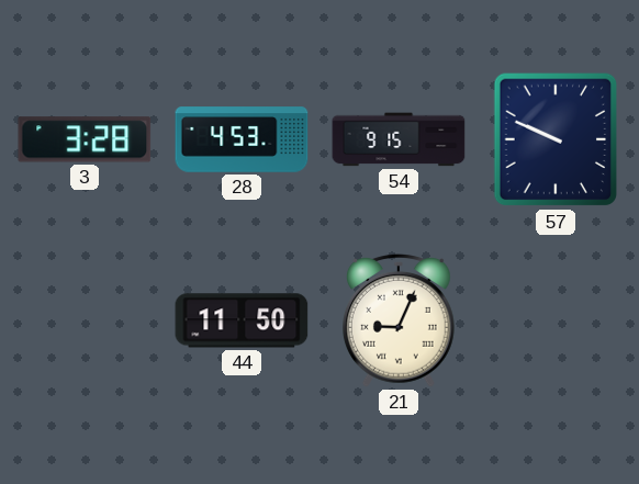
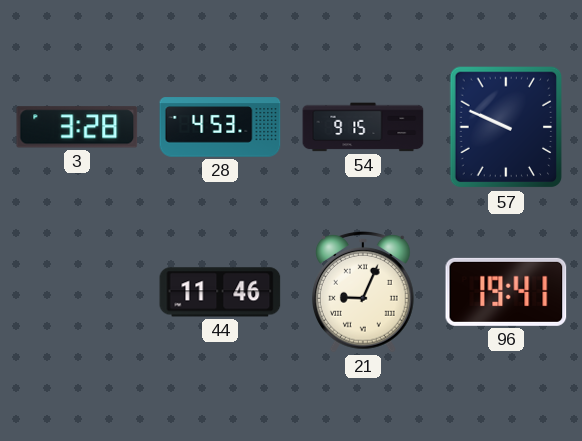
44: 11:50 -> 11:46
96: none -> 19:41
